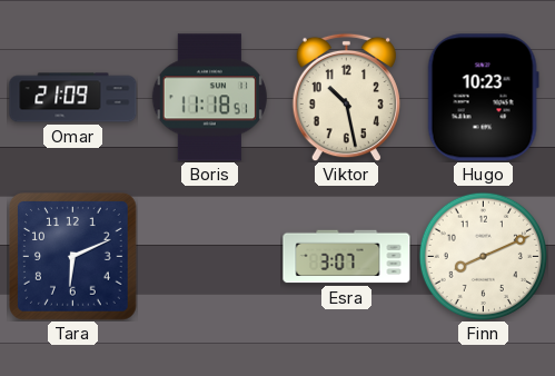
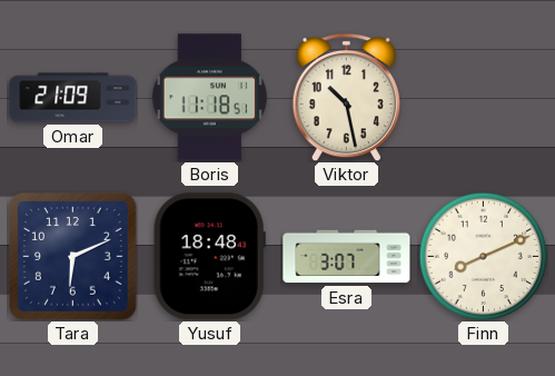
Hugo: 10:23 -> none
Yusuf: none -> 18:48
